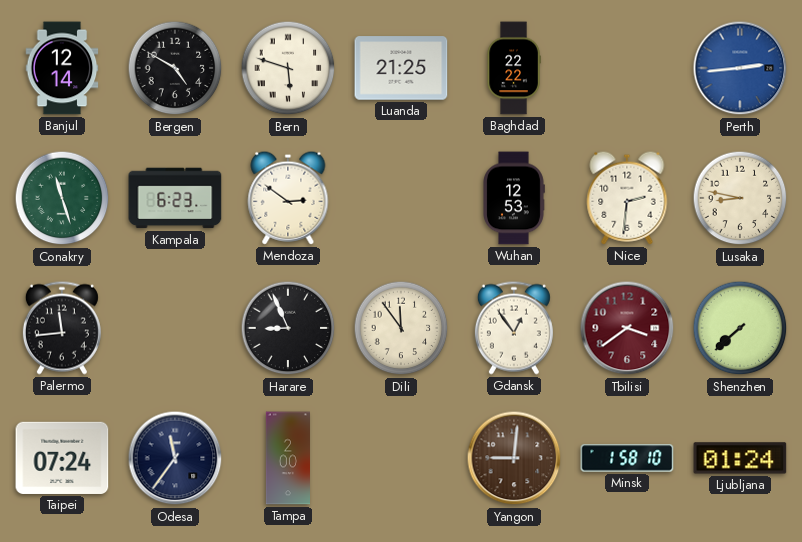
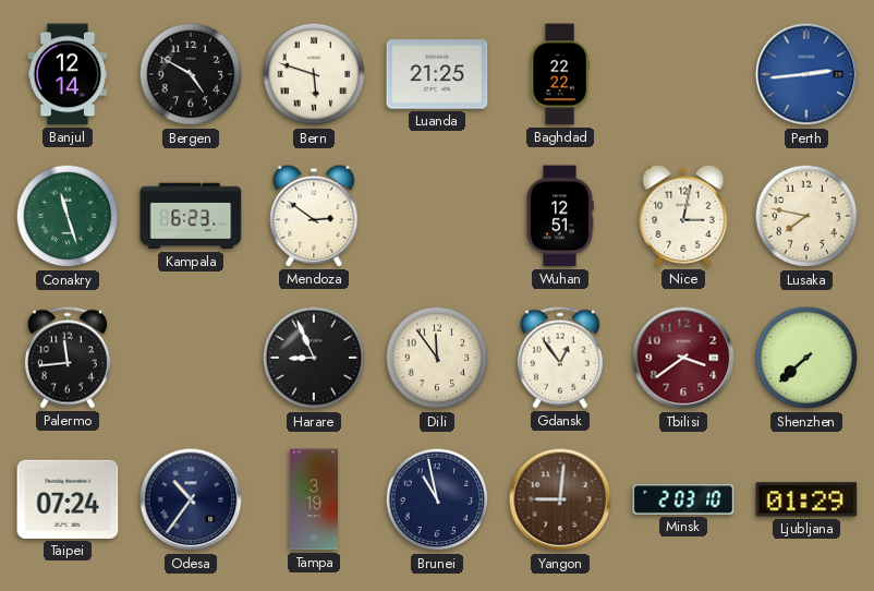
Wuhan: 12:53 -> 12:51
Nice: 2:31 -> 3:02
Lusaka: 8:47 -> 7:47
Odesa: 11:36 -> 10:36
Tampa: 2:00 -> 3:19
Brunei: none -> 10:58
Minsk: 1:58 -> 2:03
Ljubljana: 01:24 -> 01:29
